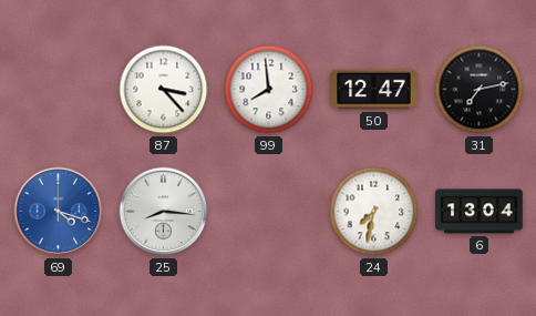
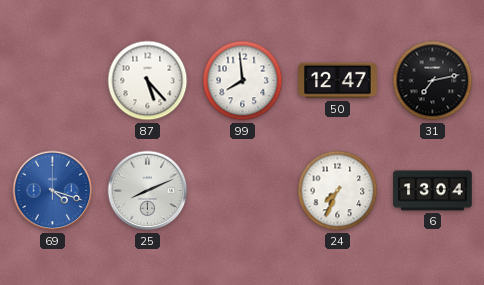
87: 3:23 -> 5:23
25: 8:16 -> 8:11
24: 7:32 -> 7:34
